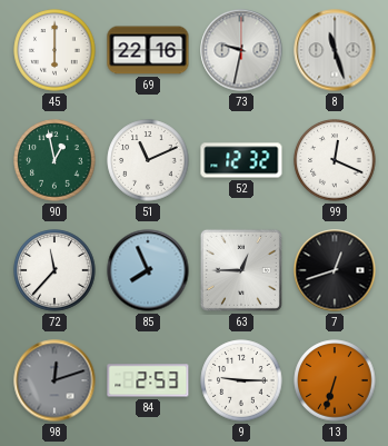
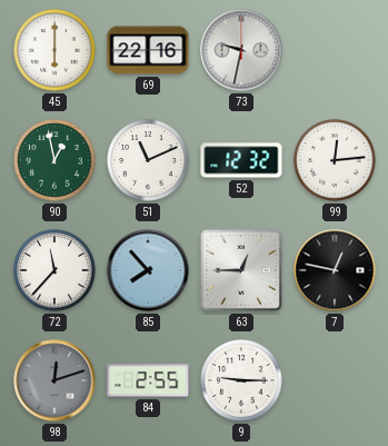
8: 11:27 -> none
99: 12:19 -> 12:14
85: 7:56 -> 7:53
7: 12:42 -> 12:47
84: 2:53 -> 2:55
13: 6:33 -> none
